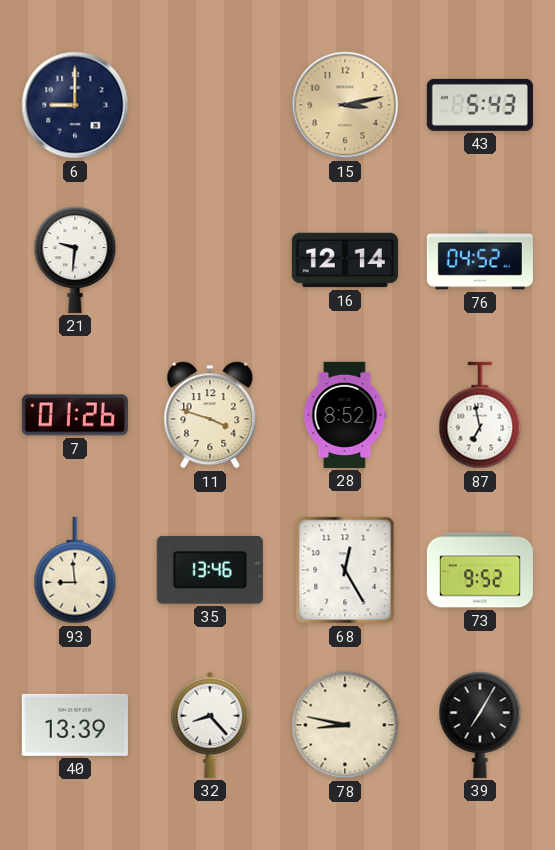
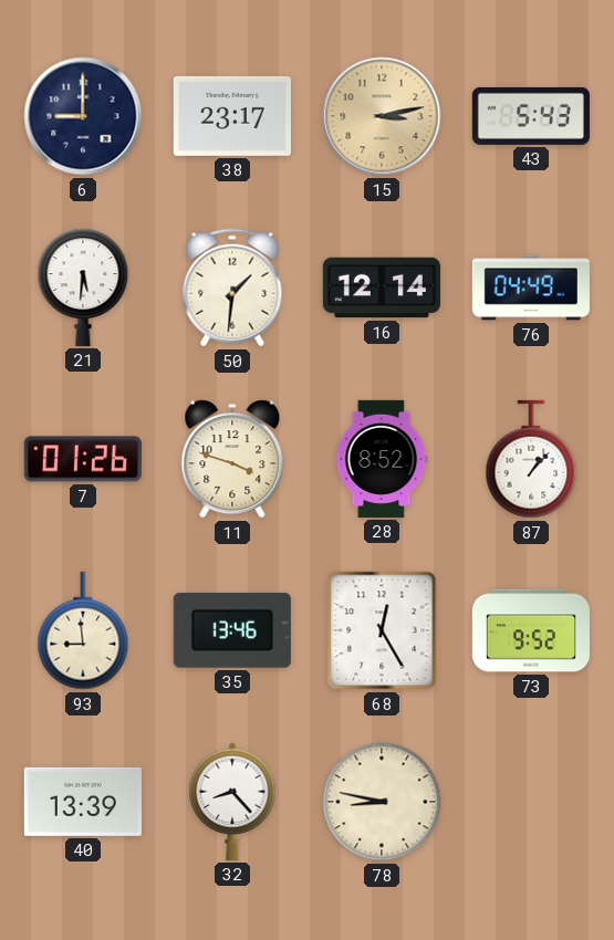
38: none -> 23:17
21: 9:31 -> 5:31
50: none -> 1:31
76: 04:52 -> 04:49
87: 6:58 -> 1:07
39: 7:05 -> none
